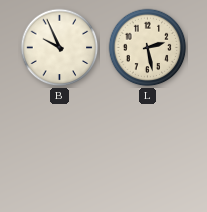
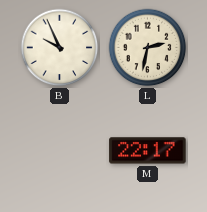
L: 2:28 -> 2:32
M: none -> 22:17
